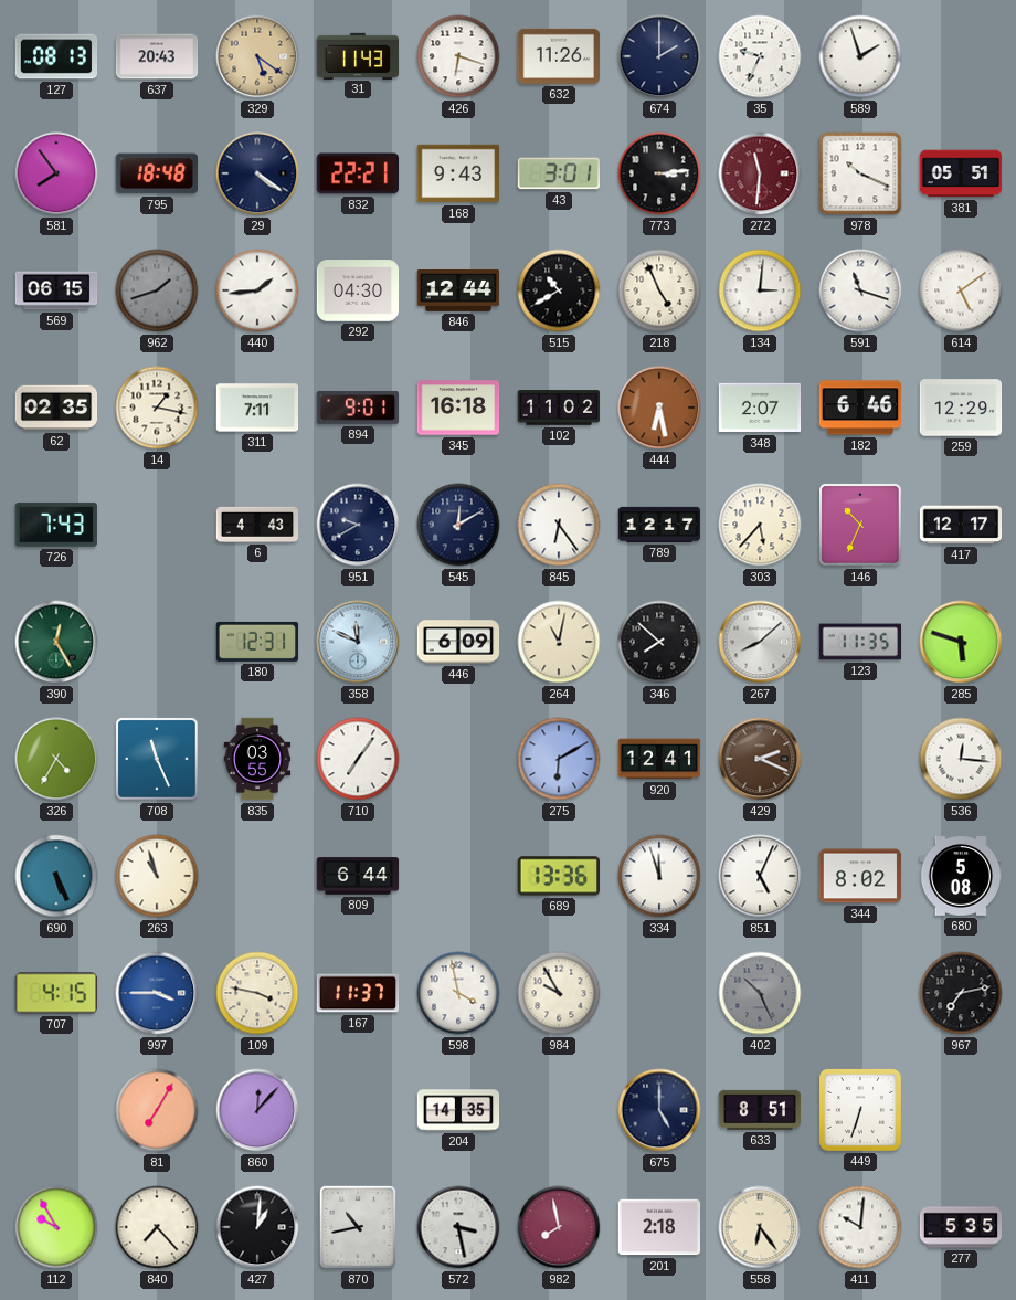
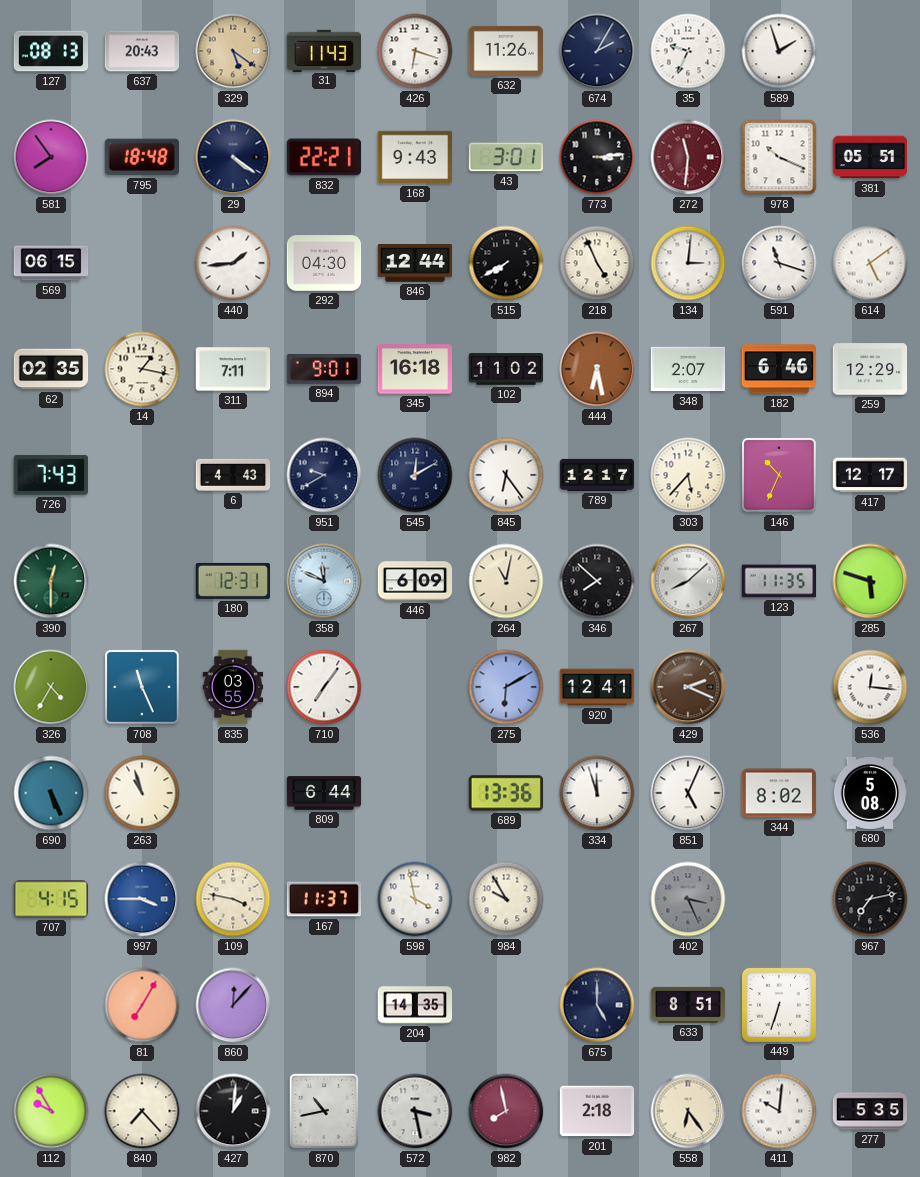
674: 2:00 -> 2:05
962: 1:42 -> none
515: 10:40 -> 7:40
390: 12:25 -> 12:30
402: 10:26 -> 3:26
